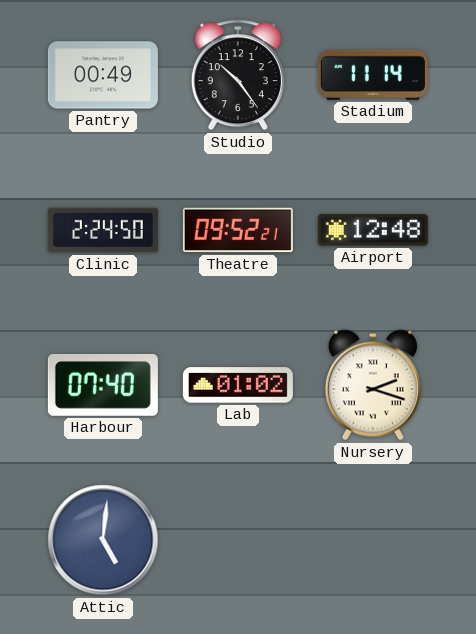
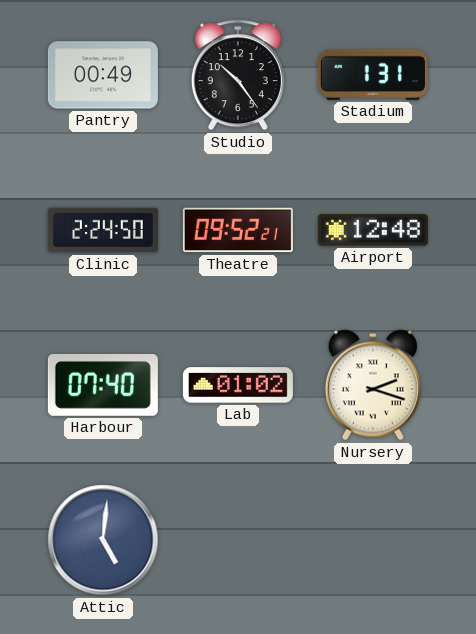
Stadium: 11:14 -> 1:31
